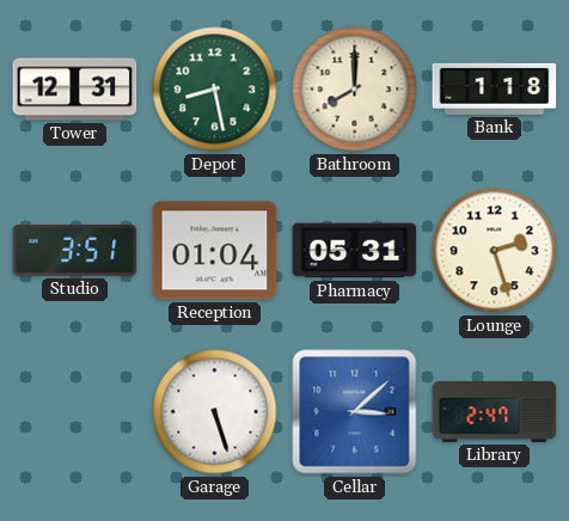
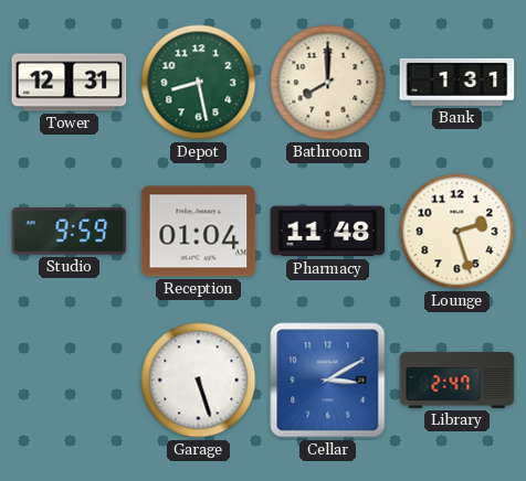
Bank: 1:18 -> 1:31
Studio: 3:51 -> 9:59
Pharmacy: 05:31 -> 11:48
Cellar: 3:08 -> 3:10
